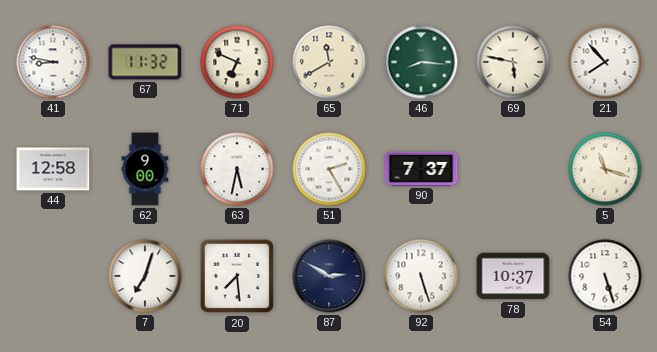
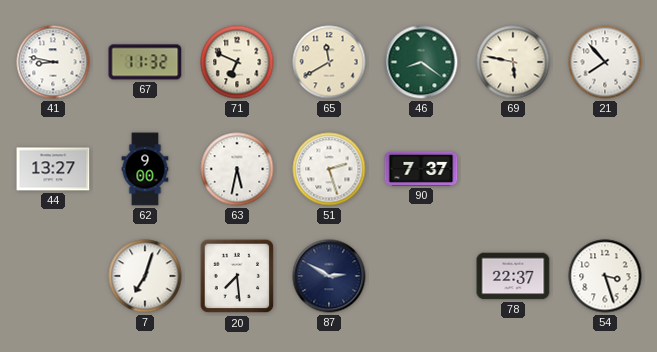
46: 8:16 -> 8:21
44: 12:58 -> 13:27
51: 2:25 -> 2:27
5: 11:18 -> none
92: 5:27 -> none
78: 10:37 -> 22:37
54: 5:27 -> 3:27
